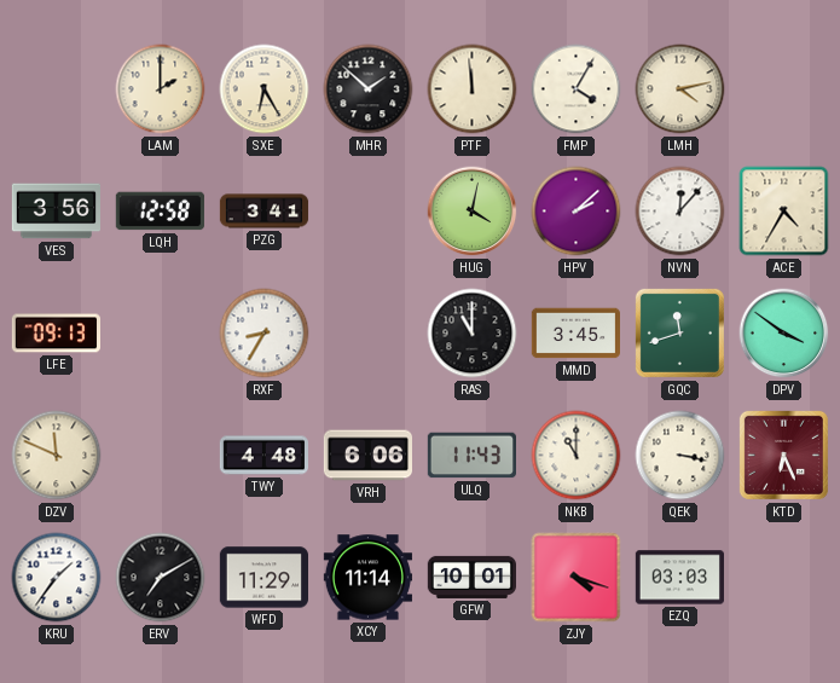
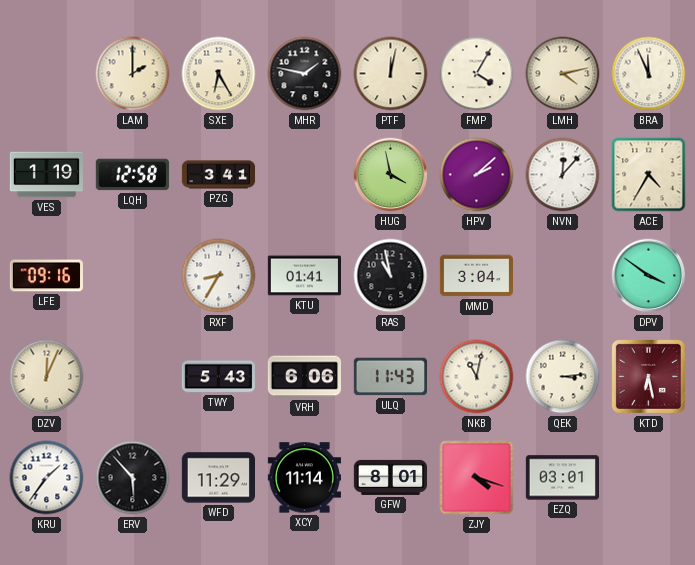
MHR: 1:52 -> 1:47
PTF: 11:59 -> 12:02
BRA: none -> 11:56
VES: 3:56 -> 1:19
HUG: 4:02 -> 3:58
LFE: 09:13 -> 09:16
KTU: none -> 01:41
RAS: 11:00 -> 10:58
MMD: 3:45 -> 3:04
GQC: 11:42 -> none
DZV: 11:49 -> 12:04
TWY: 4:48 -> 5:43
NKB: 11:00 -> 11:02
QEK: 3:17 -> 3:14
KTD: 6:26 -> 6:28
ERV: 7:10 -> 5:53
GFW: 10:01 -> 8:01
EZQ: 03:03 -> 03:01
